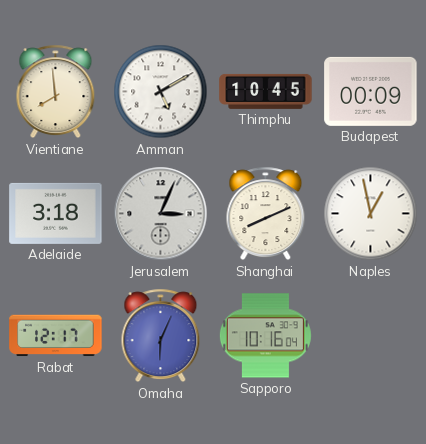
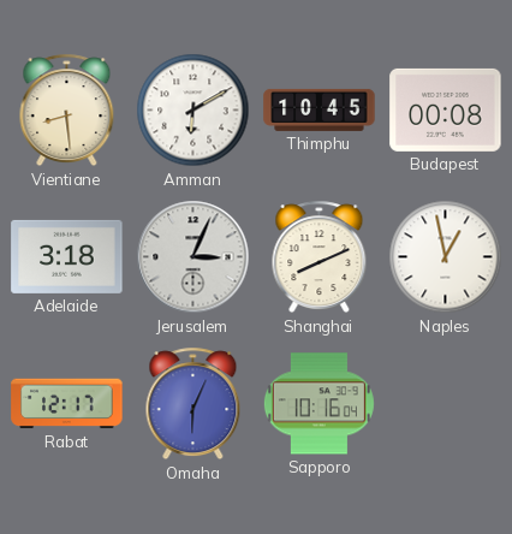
Vientiane: 7:59 -> 8:29
Amman: 5:10 -> 6:10
Budapest: 00:09 -> 00:08
